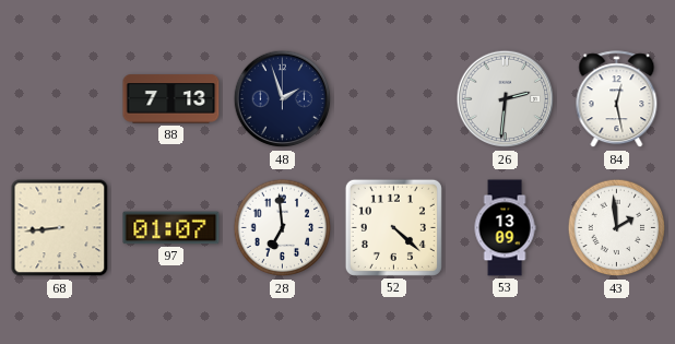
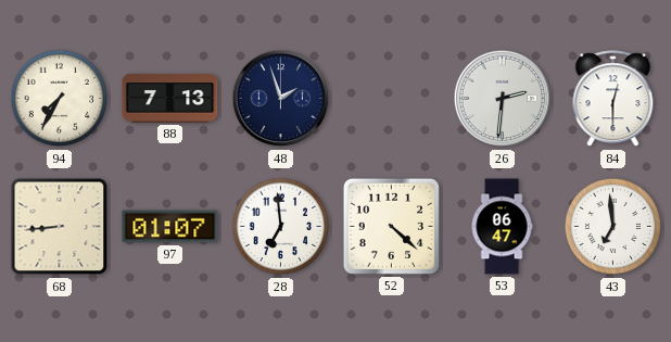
94: none -> 7:35
84: 12:28 -> 12:30
53: 13:09 -> 06:47
43: 1:59 -> 6:59
